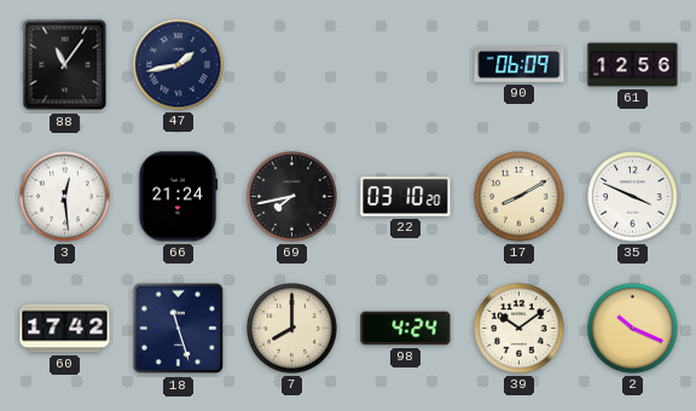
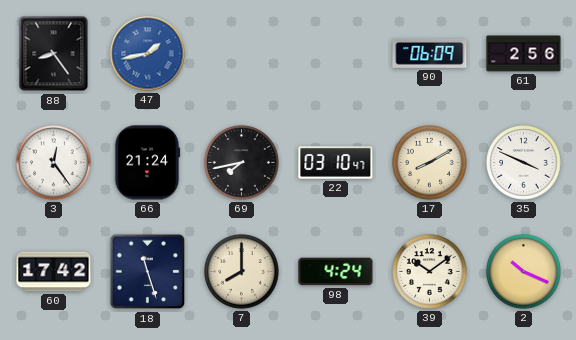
88: 11:06 -> 8:24
47 dial: navy -> blue
61: 12:56 -> 2:56
3: 12:29 -> 12:24
22: 03:10:20 -> 03:10:47
